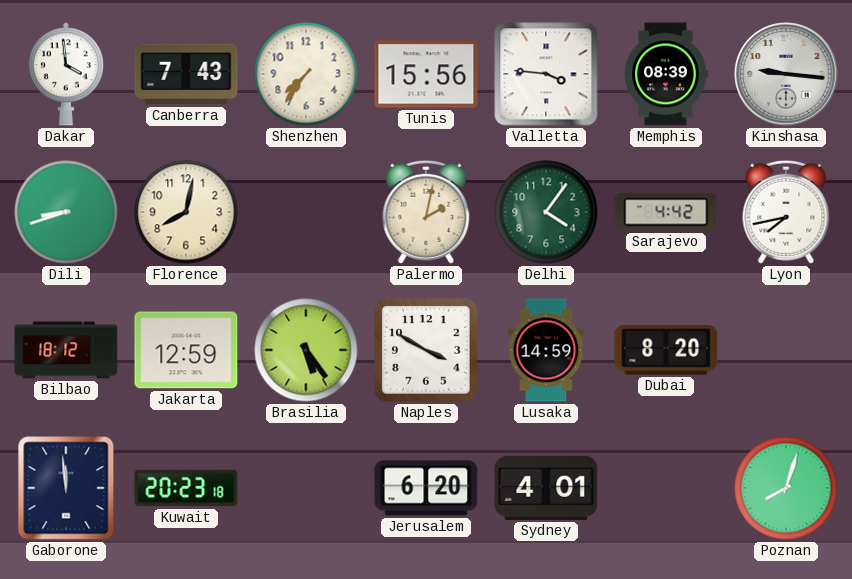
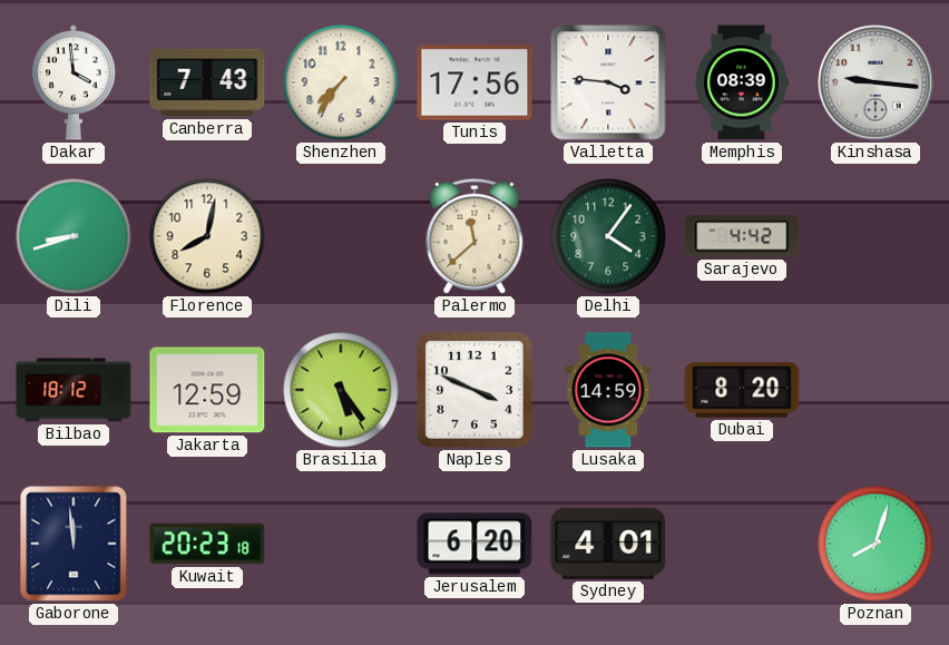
Tunis: 15:56 -> 17:56
Palermo: 2:02 -> 11:38
Lyon: 7:43 -> none
Naples: 3:50 -> 3:49
